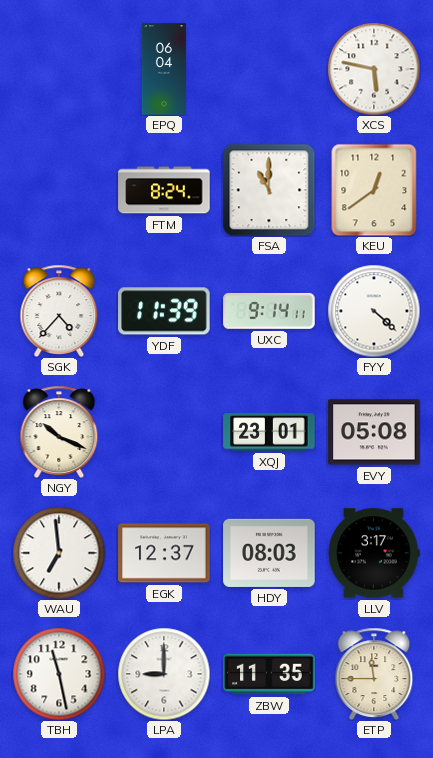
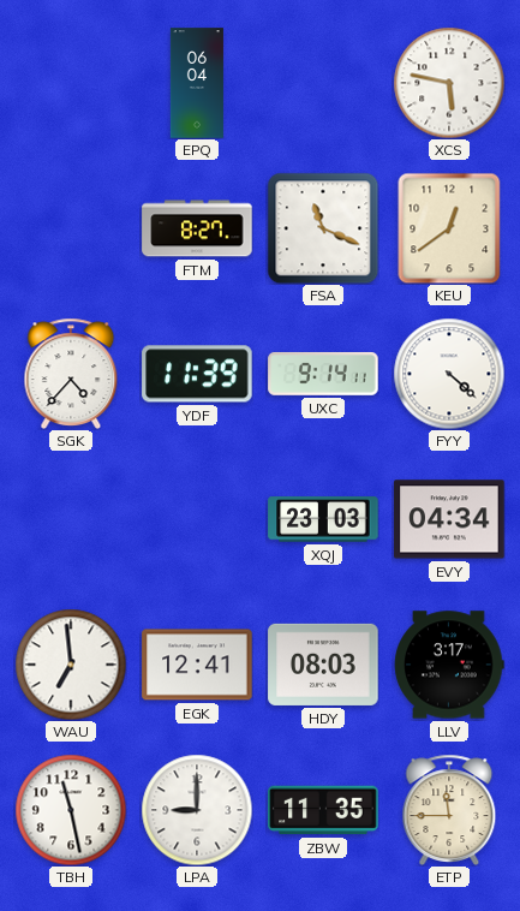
FTM: 8:24 -> 8:27
FSA: 11:00 -> 11:19
NGY: 10:19 -> none
XQJ: 23:01 -> 23:03
EVY: 05:08 -> 04:34
EGK: 12:37 -> 12:41
